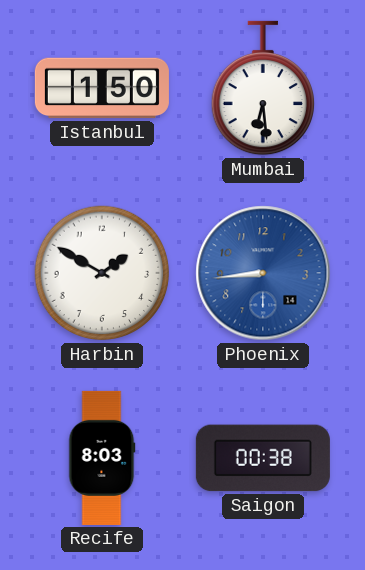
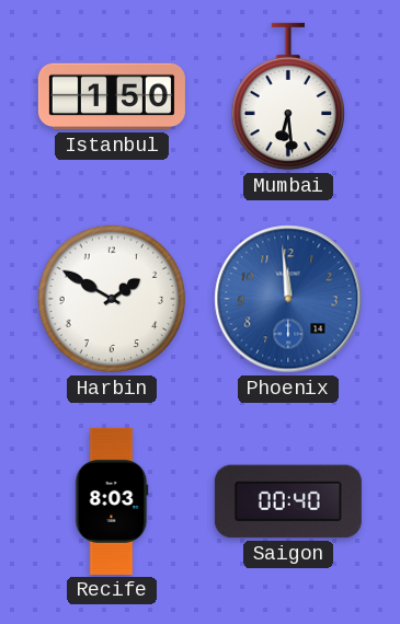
Phoenix: 8:44 -> 11:59
Saigon: 00:38 -> 00:40
